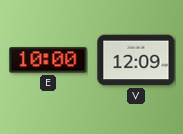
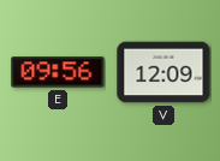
E: 10:00 -> 09:56
